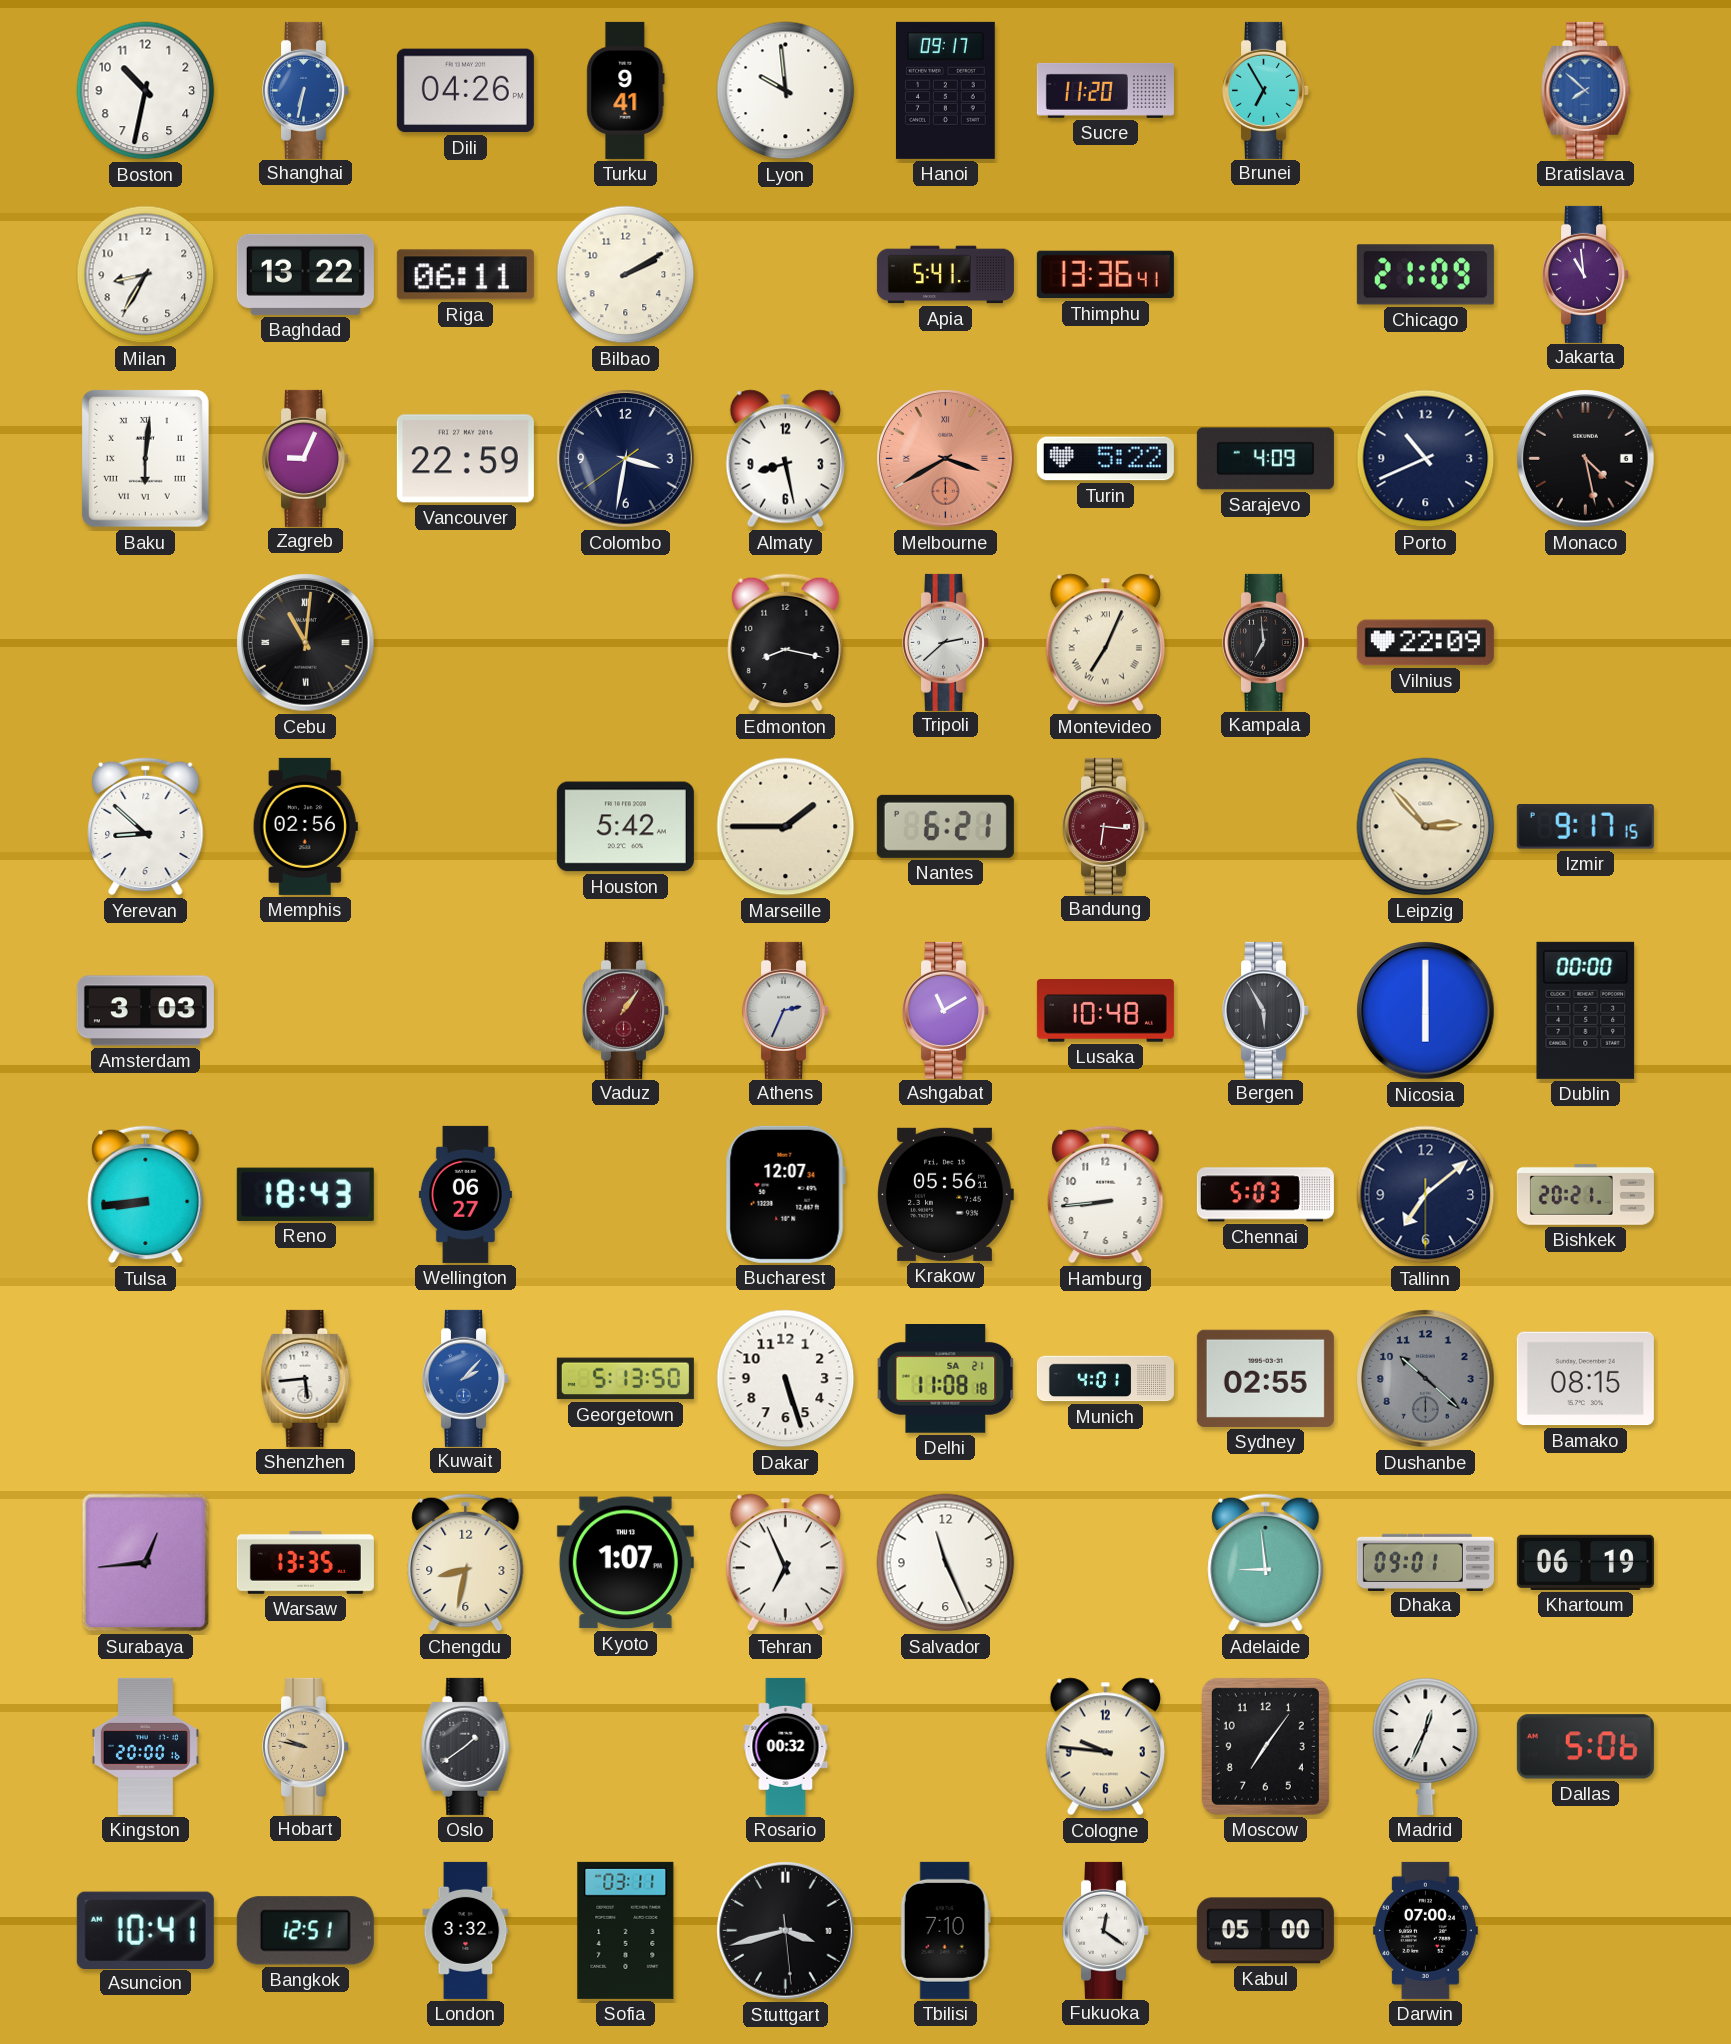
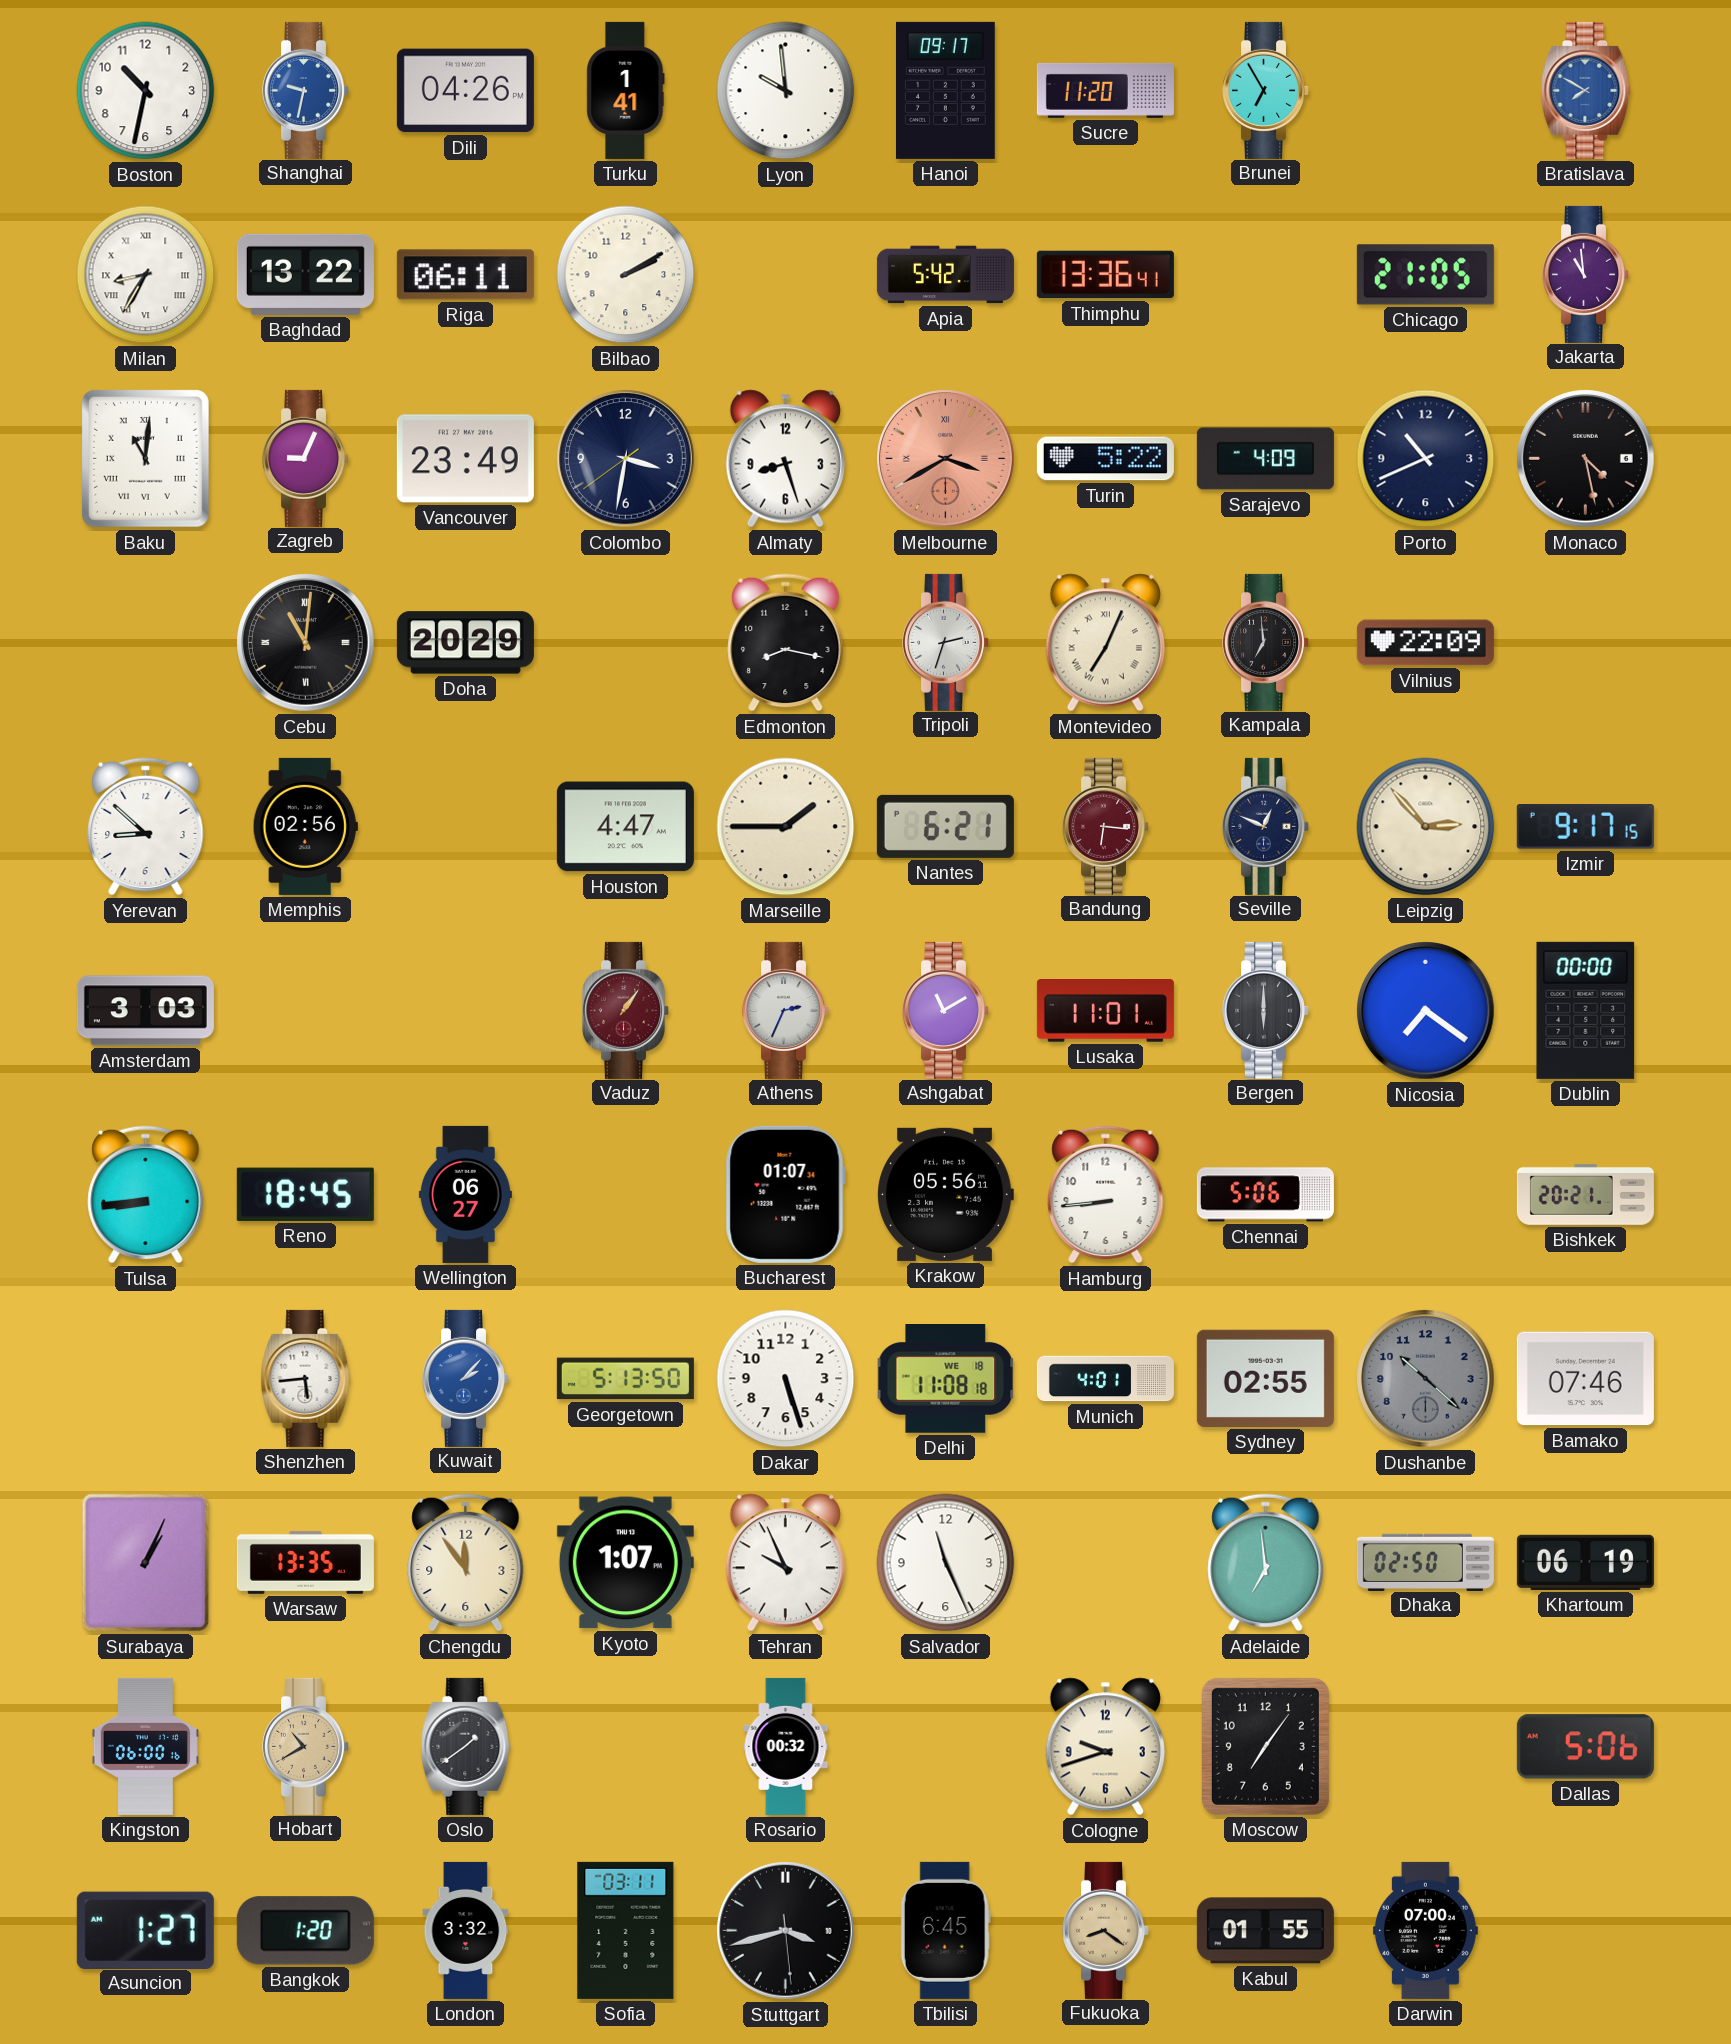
Shanghai: 6:32 -> 9:32
Turku: 9:41 -> 1:41
Bratislava: 7:52 -> 7:50
Milan numerals: Arabic -> Roman
Apia: 5:41 -> 5:42
Chicago: 21:09 -> 21:05
Baku: 6:01 -> 11:01
Vancouver: 22:59 -> 23:49
Almaty: 8:28 -> 8:27
Doha: none -> 20:29
Tripoli: 2:38 -> 2:33
Houston: 5:42 -> 4:47
Seville: none -> 12:49
Lusaka: 10:48 -> 11:01
Bergen: 5:55 -> 6:00
Nicosia: 6:00 -> 7:21
Reno: 18:43 -> 18:45
Bucharest: 12:07 -> 01:07
Chennai: 5:03 -> 5:06
Tallinn: 7:08 -> none
Delhi date: SA 21 -> WE 18
Bamako: 08:15 -> 07:46
Surabaya: 12:44 -> 1:04
Chengdu: 8:32 -> 11:54
Tehran: 6:56 -> 9:56
Adelaide: 8:59 -> 6:59
Dhaka: 09:01 -> 02:50
Kingston: 20:00 -> 06:00
Hobart: 9:47 -> 10:40
Cologne: 9:46 -> 9:42
Madrid: 12:34 -> none
Asuncion: 10:41 -> 1:27
Bangkok: 12:51 -> 1:20
Tbilisi: 7:10 -> 6:45
Fukuoka: 12:21 -> 8:21
Fukuoka dial: white -> champagne
Kabul: 05:00 -> 01:55
